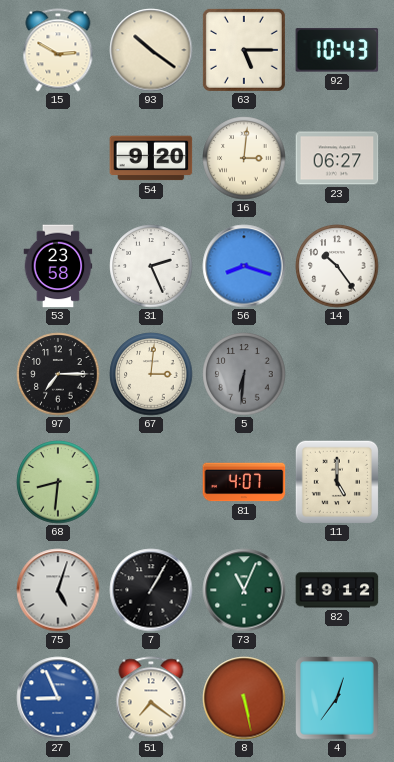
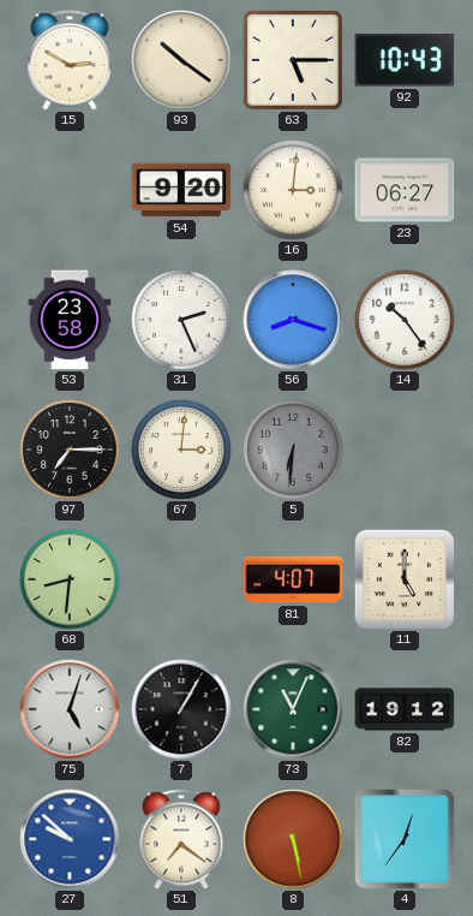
27: 8:56 -> 9:52
